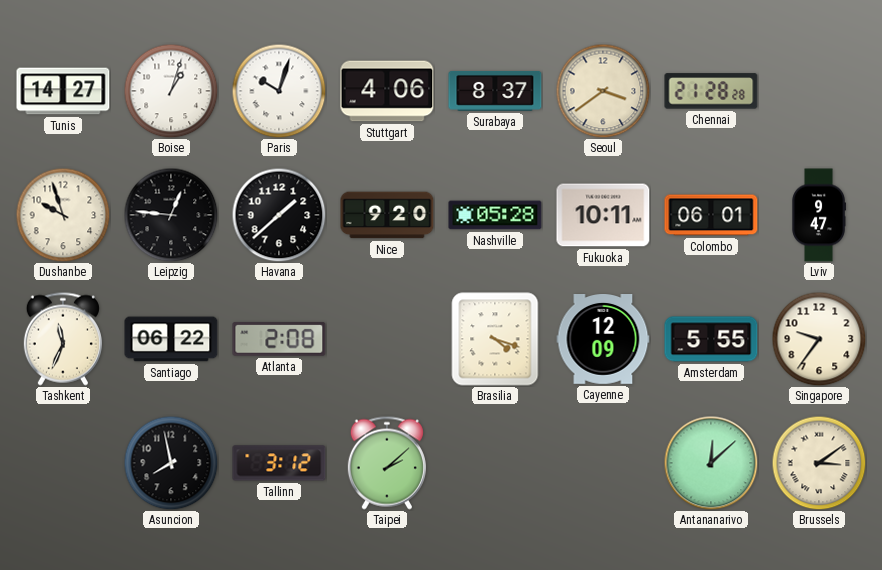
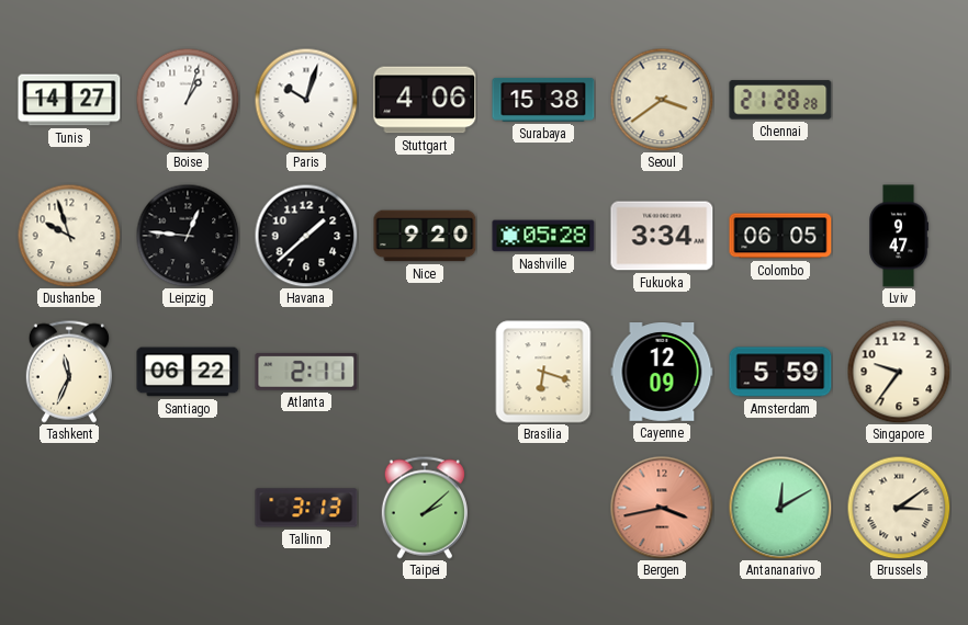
Surabaya: 8:37 -> 15:38
Fukuoka: 10:11 -> 3:34
Colombo: 06:01 -> 06:05
Atlanta: 2:08 -> 2:11
Brasilia: 4:18 -> 6:18
Amsterdam: 5:55 -> 5:59
Asuncion: 7:58 -> none
Tallinn: 3:12 -> 3:13
Bergen: none -> 3:43
Antananarivo: 12:08 -> 12:10
